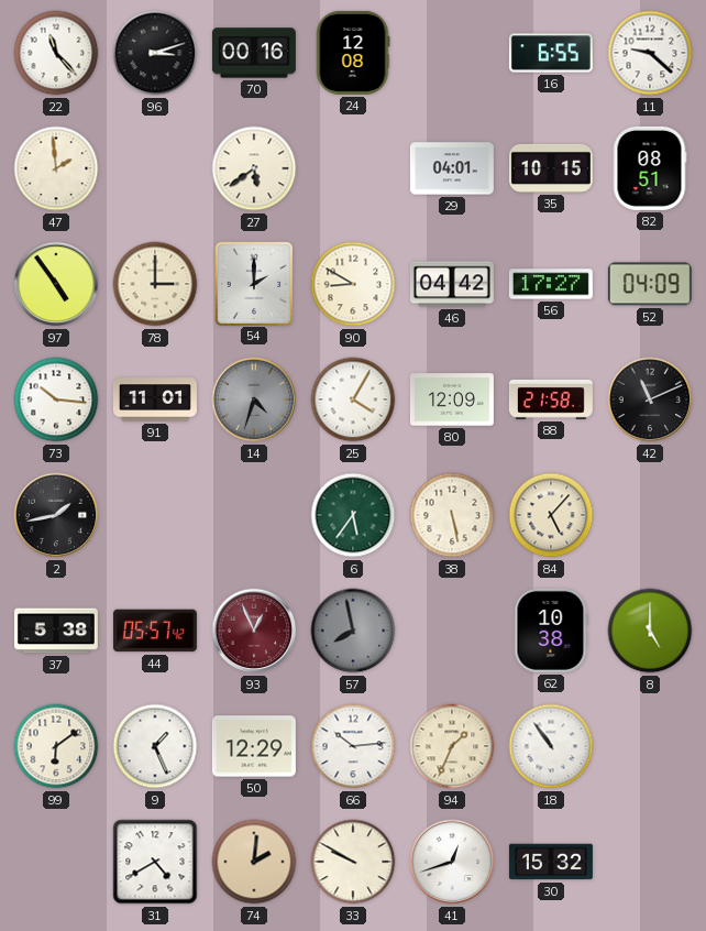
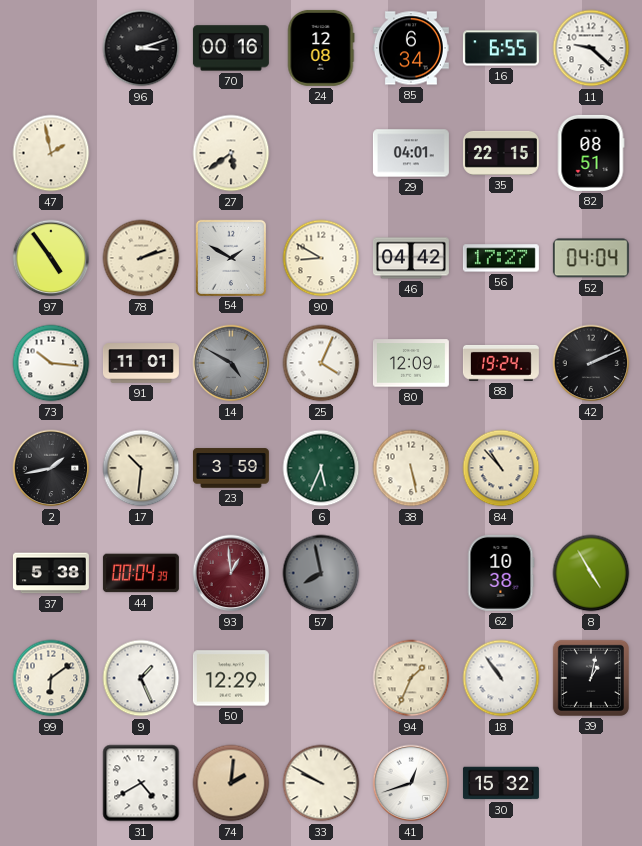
22: 11:23 -> none
85: none -> 6:34
47: 1:59 -> 1:58
35: 10:15 -> 22:15
78: 3:00 -> 2:12
54: 2:00 -> 1:50
52: 04:09 -> 04:04
14: 4:33 -> 4:50
25: 4:05 -> 4:04
88: 21:58 -> 19:24
42: 11:11 -> 2:11
17: none -> 10:31
23: none -> 3:59
6: 5:36 -> 5:34
84: 5:07 -> 10:53
44: 05:57 -> 00:04
93: 12:56 -> 12:59
8: 5:00 -> 4:55
66: 10:14 -> none
39: none -> 1:02
